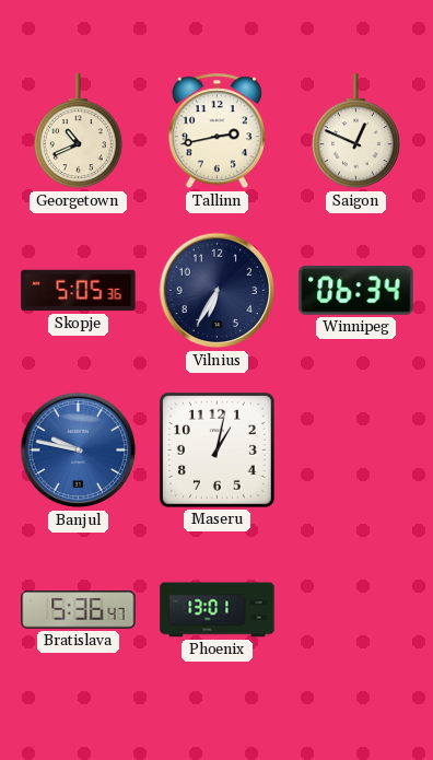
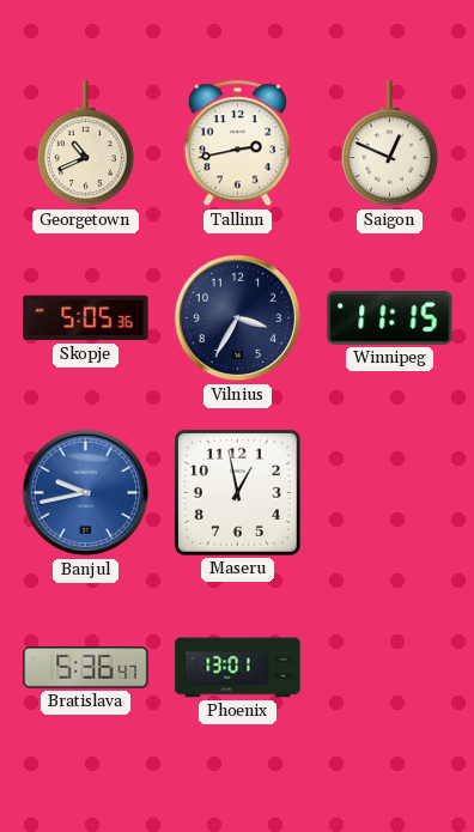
Vilnius: 6:35 -> 3:35
Winnipeg: 06:34 -> 11:15
Banjul: 9:47 -> 9:43
Maseru: 1:02 -> 12:58
